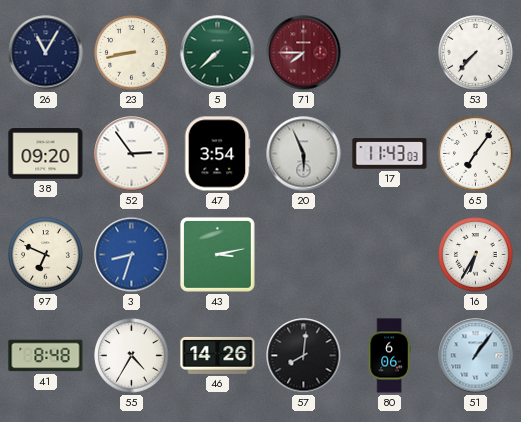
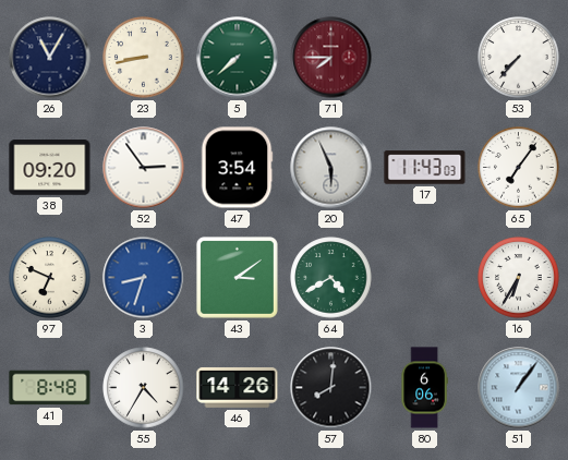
43: 3:13 -> 3:09
64: none -> 4:40
